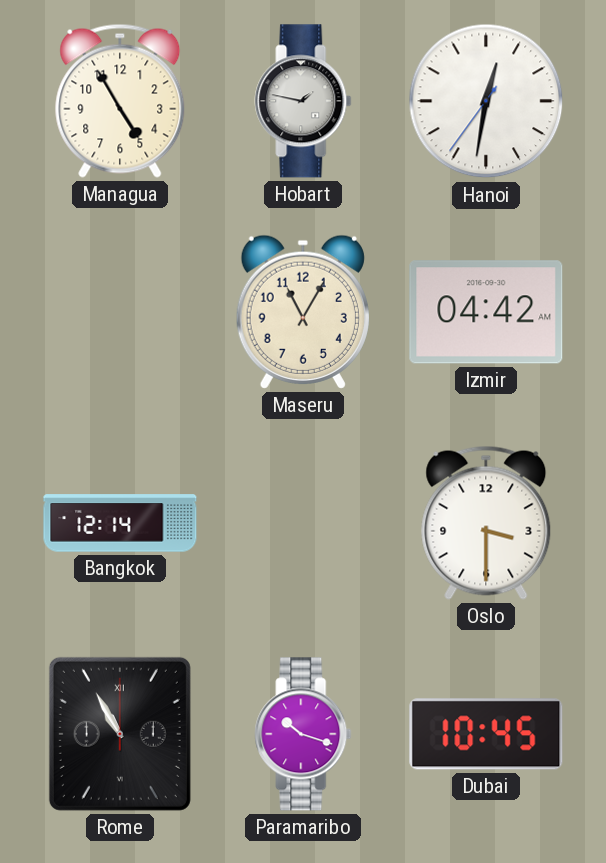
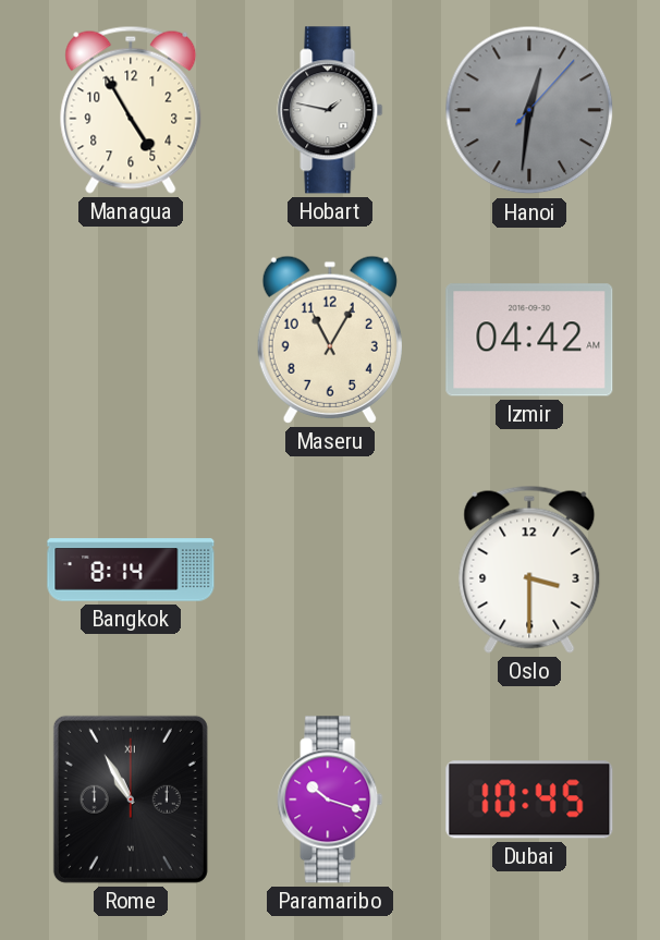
Hanoi: 12:31:36 -> 12:31:07
Hanoi dial: white -> grey
Bangkok: 12:14 -> 8:14
